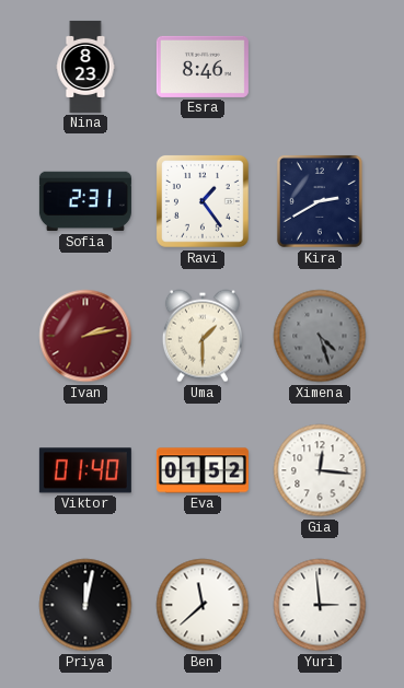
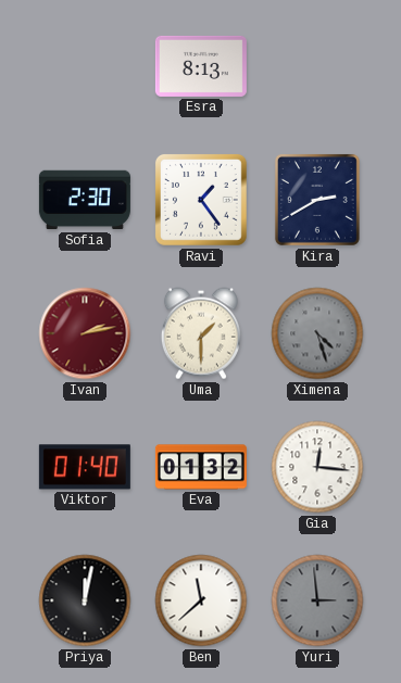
Nina: 8:23 -> none
Esra: 8:46 -> 8:13
Sofia: 2:31 -> 2:30
Eva: 01:52 -> 01:32
Yuri dial: white -> grey
